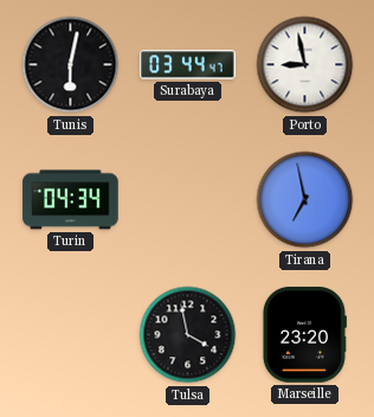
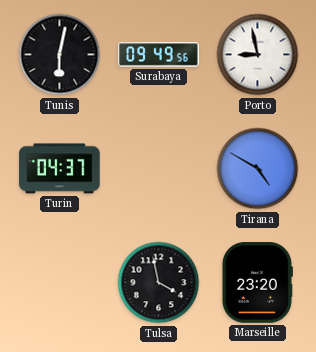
Surabaya: 03:44 -> 09:49
Turin: 04:34 -> 04:37
Tirana: 6:58 -> 4:50
